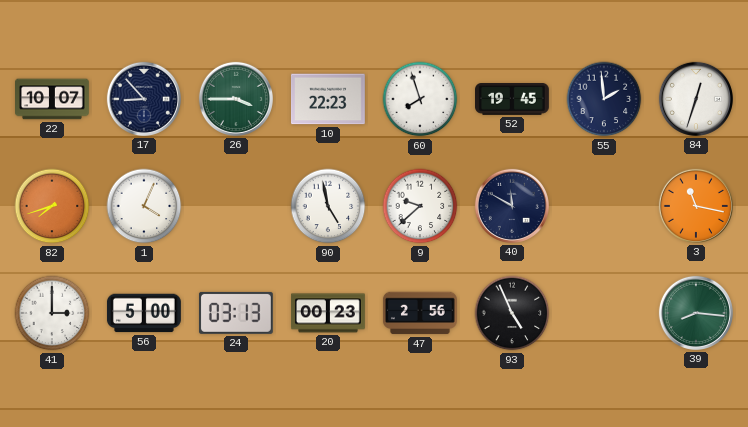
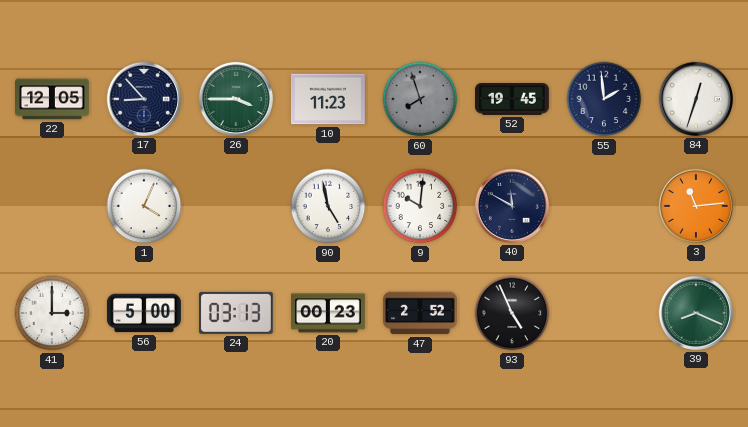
22: 10:07 -> 12:05
10: 22:23 -> 11:23
60 dial: white -> grey
82: 7:42 -> none
9: 9:38 -> 10:01
3: 11:17 -> 11:14
47: 2:56 -> 2:52
39: 8:16 -> 8:19
